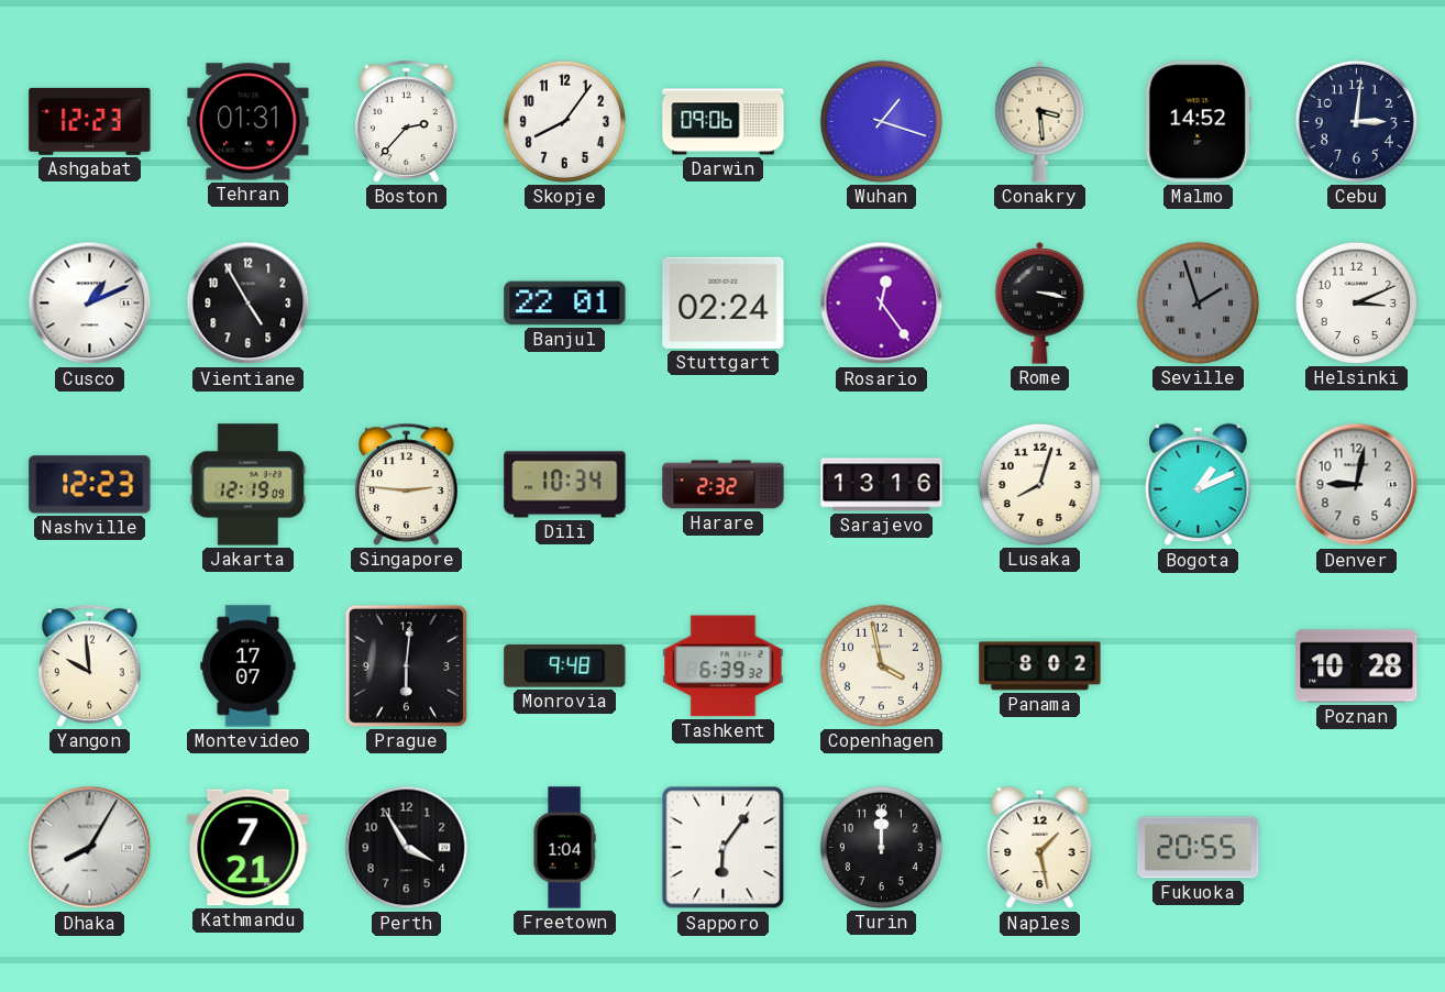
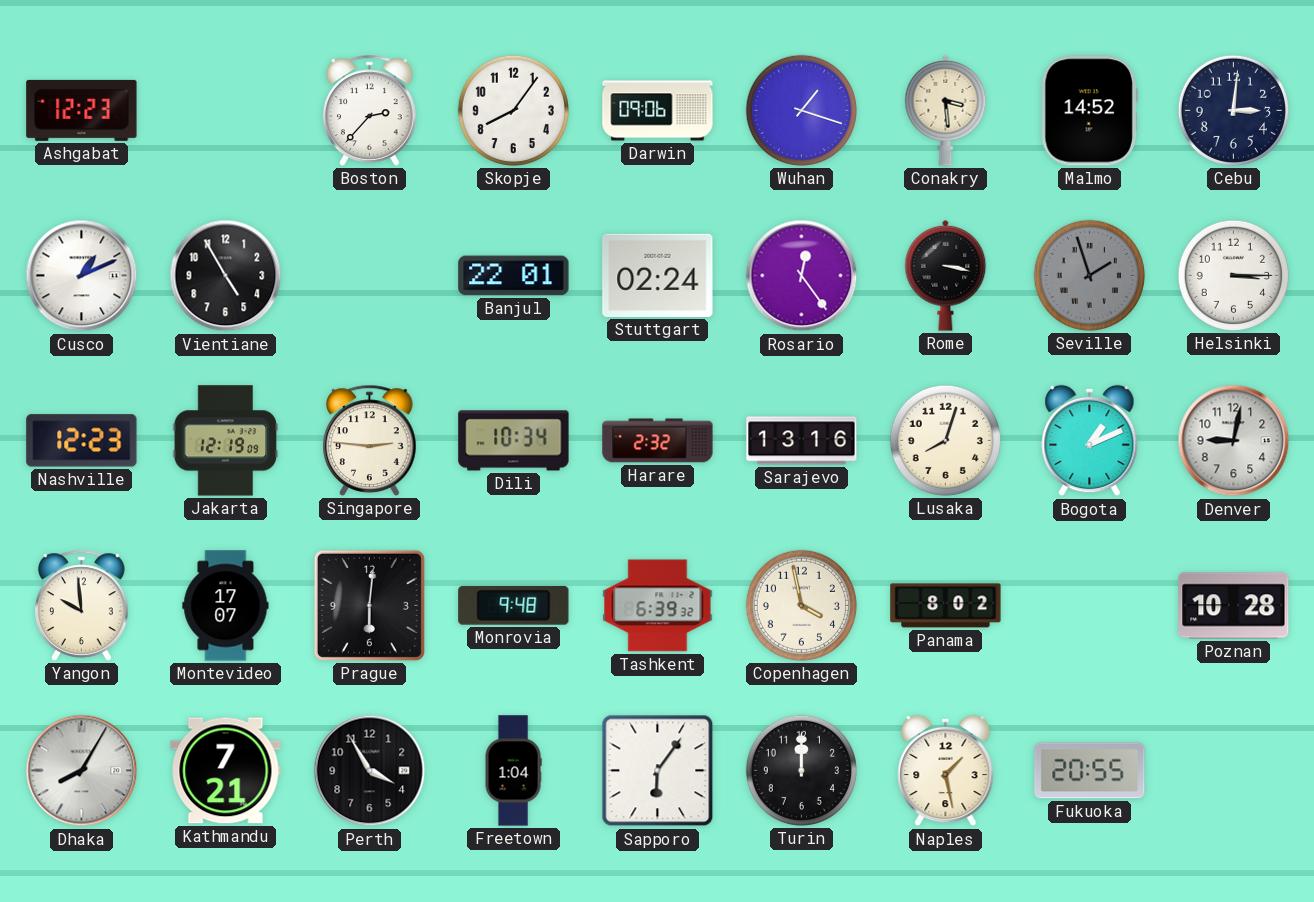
Tehran: 01:31 -> none
Helsinki: 3:11 -> 3:15
